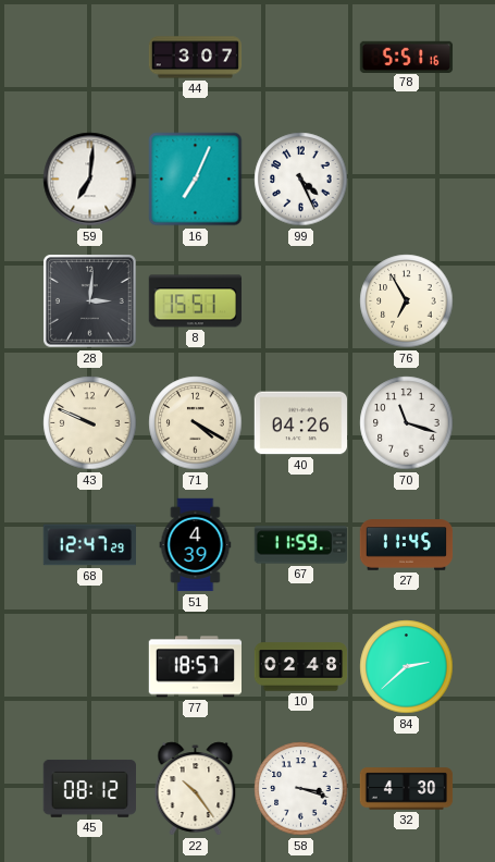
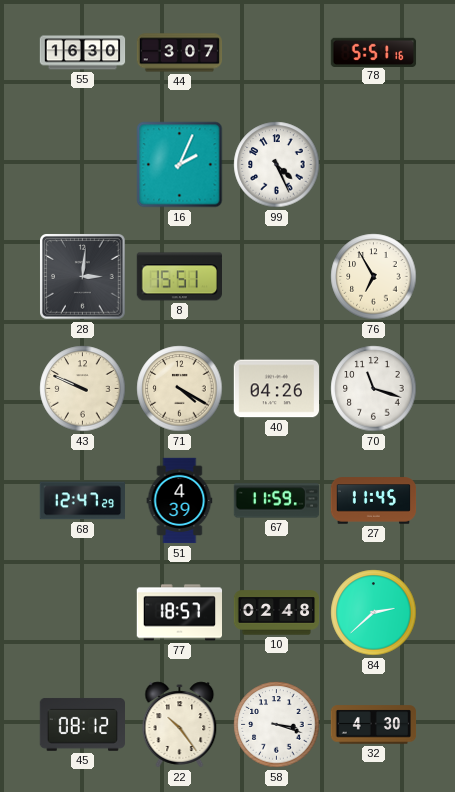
55: none -> 16:30
59: 7:01 -> none
16: 7:04 -> 2:04
